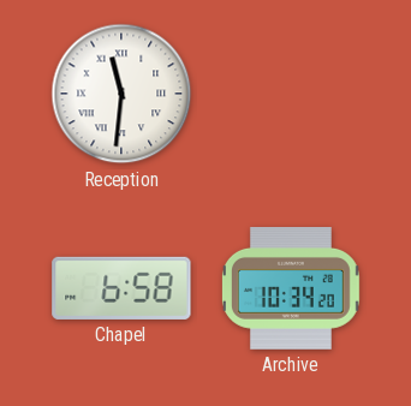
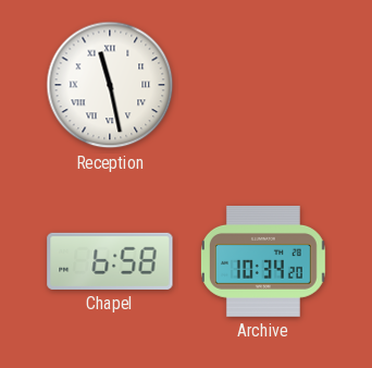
Reception: 11:31 -> 11:28
